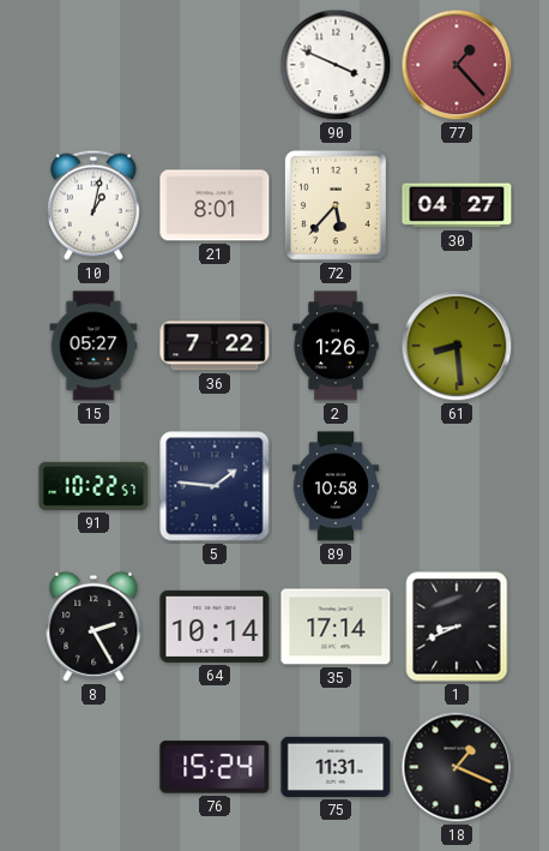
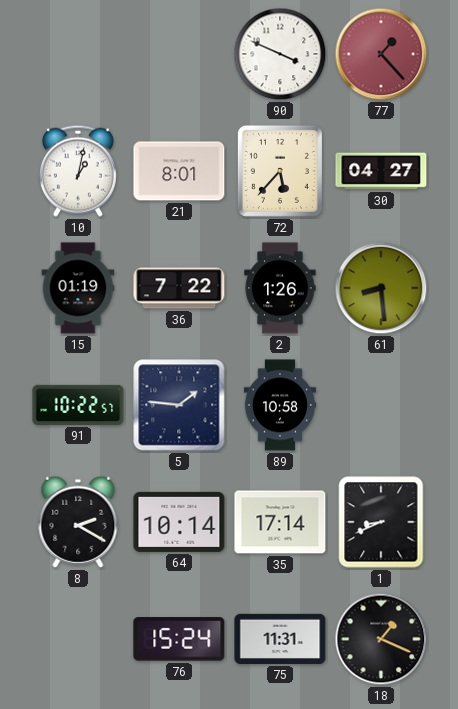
15: 05:27 -> 01:19
8: 2:25 -> 2:20
